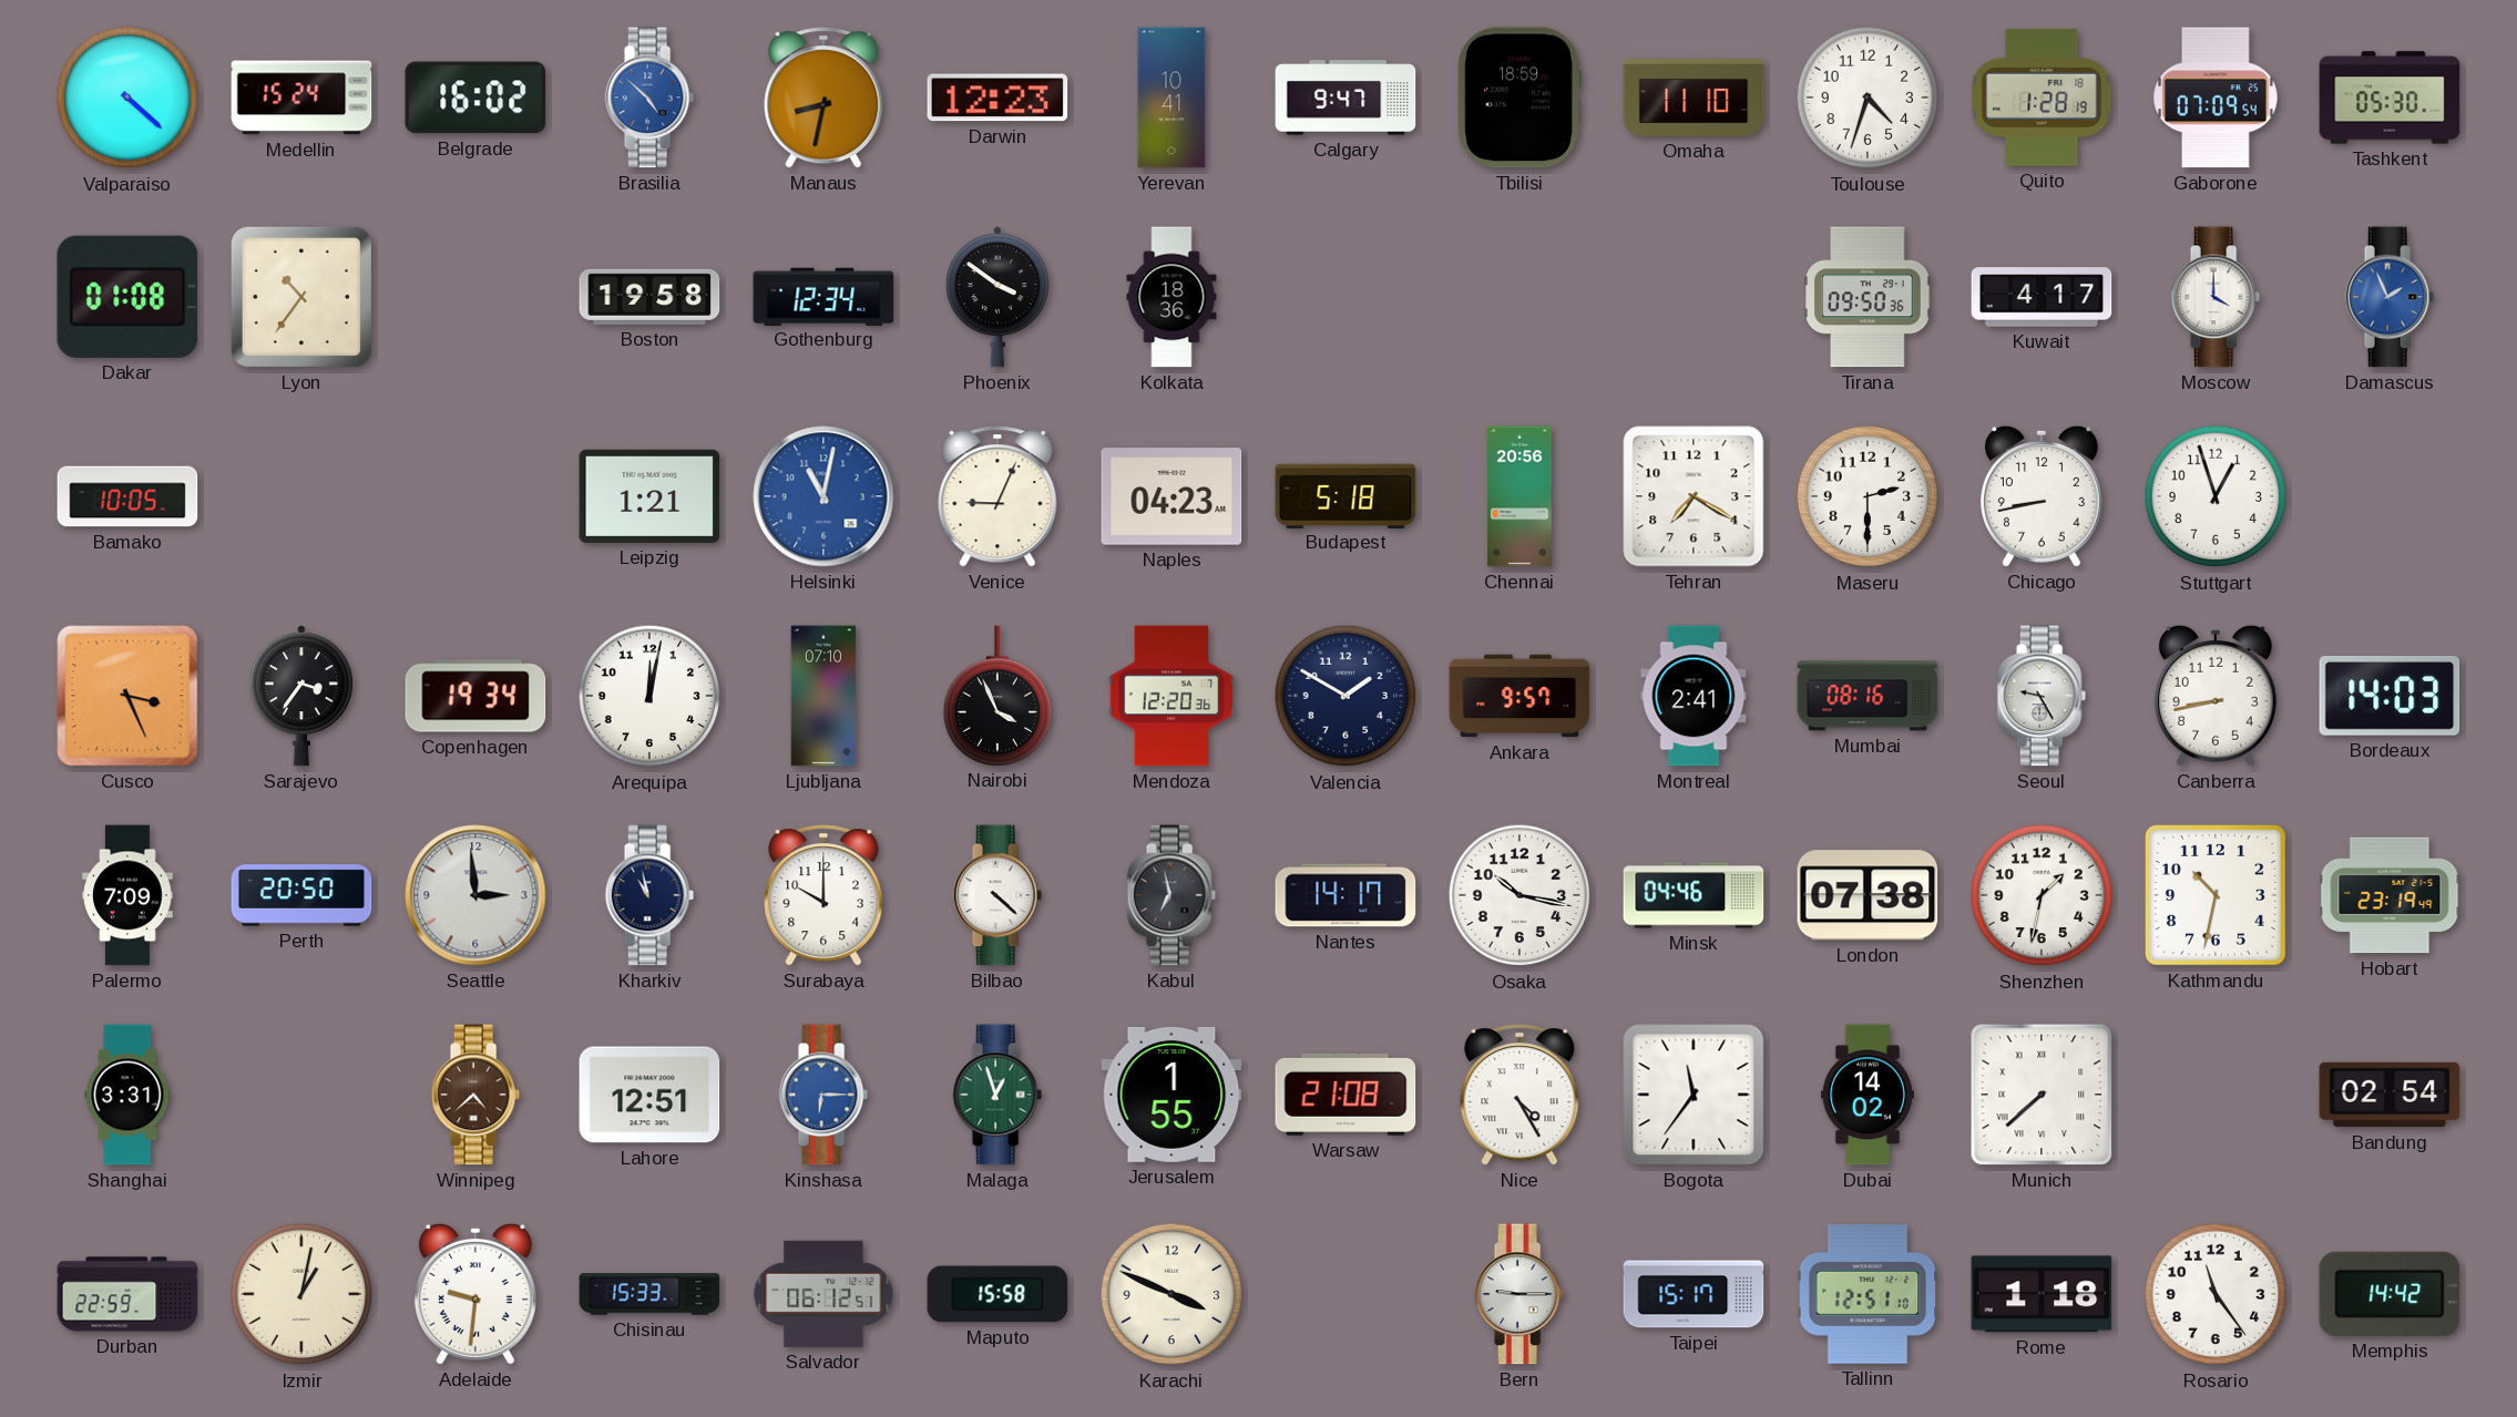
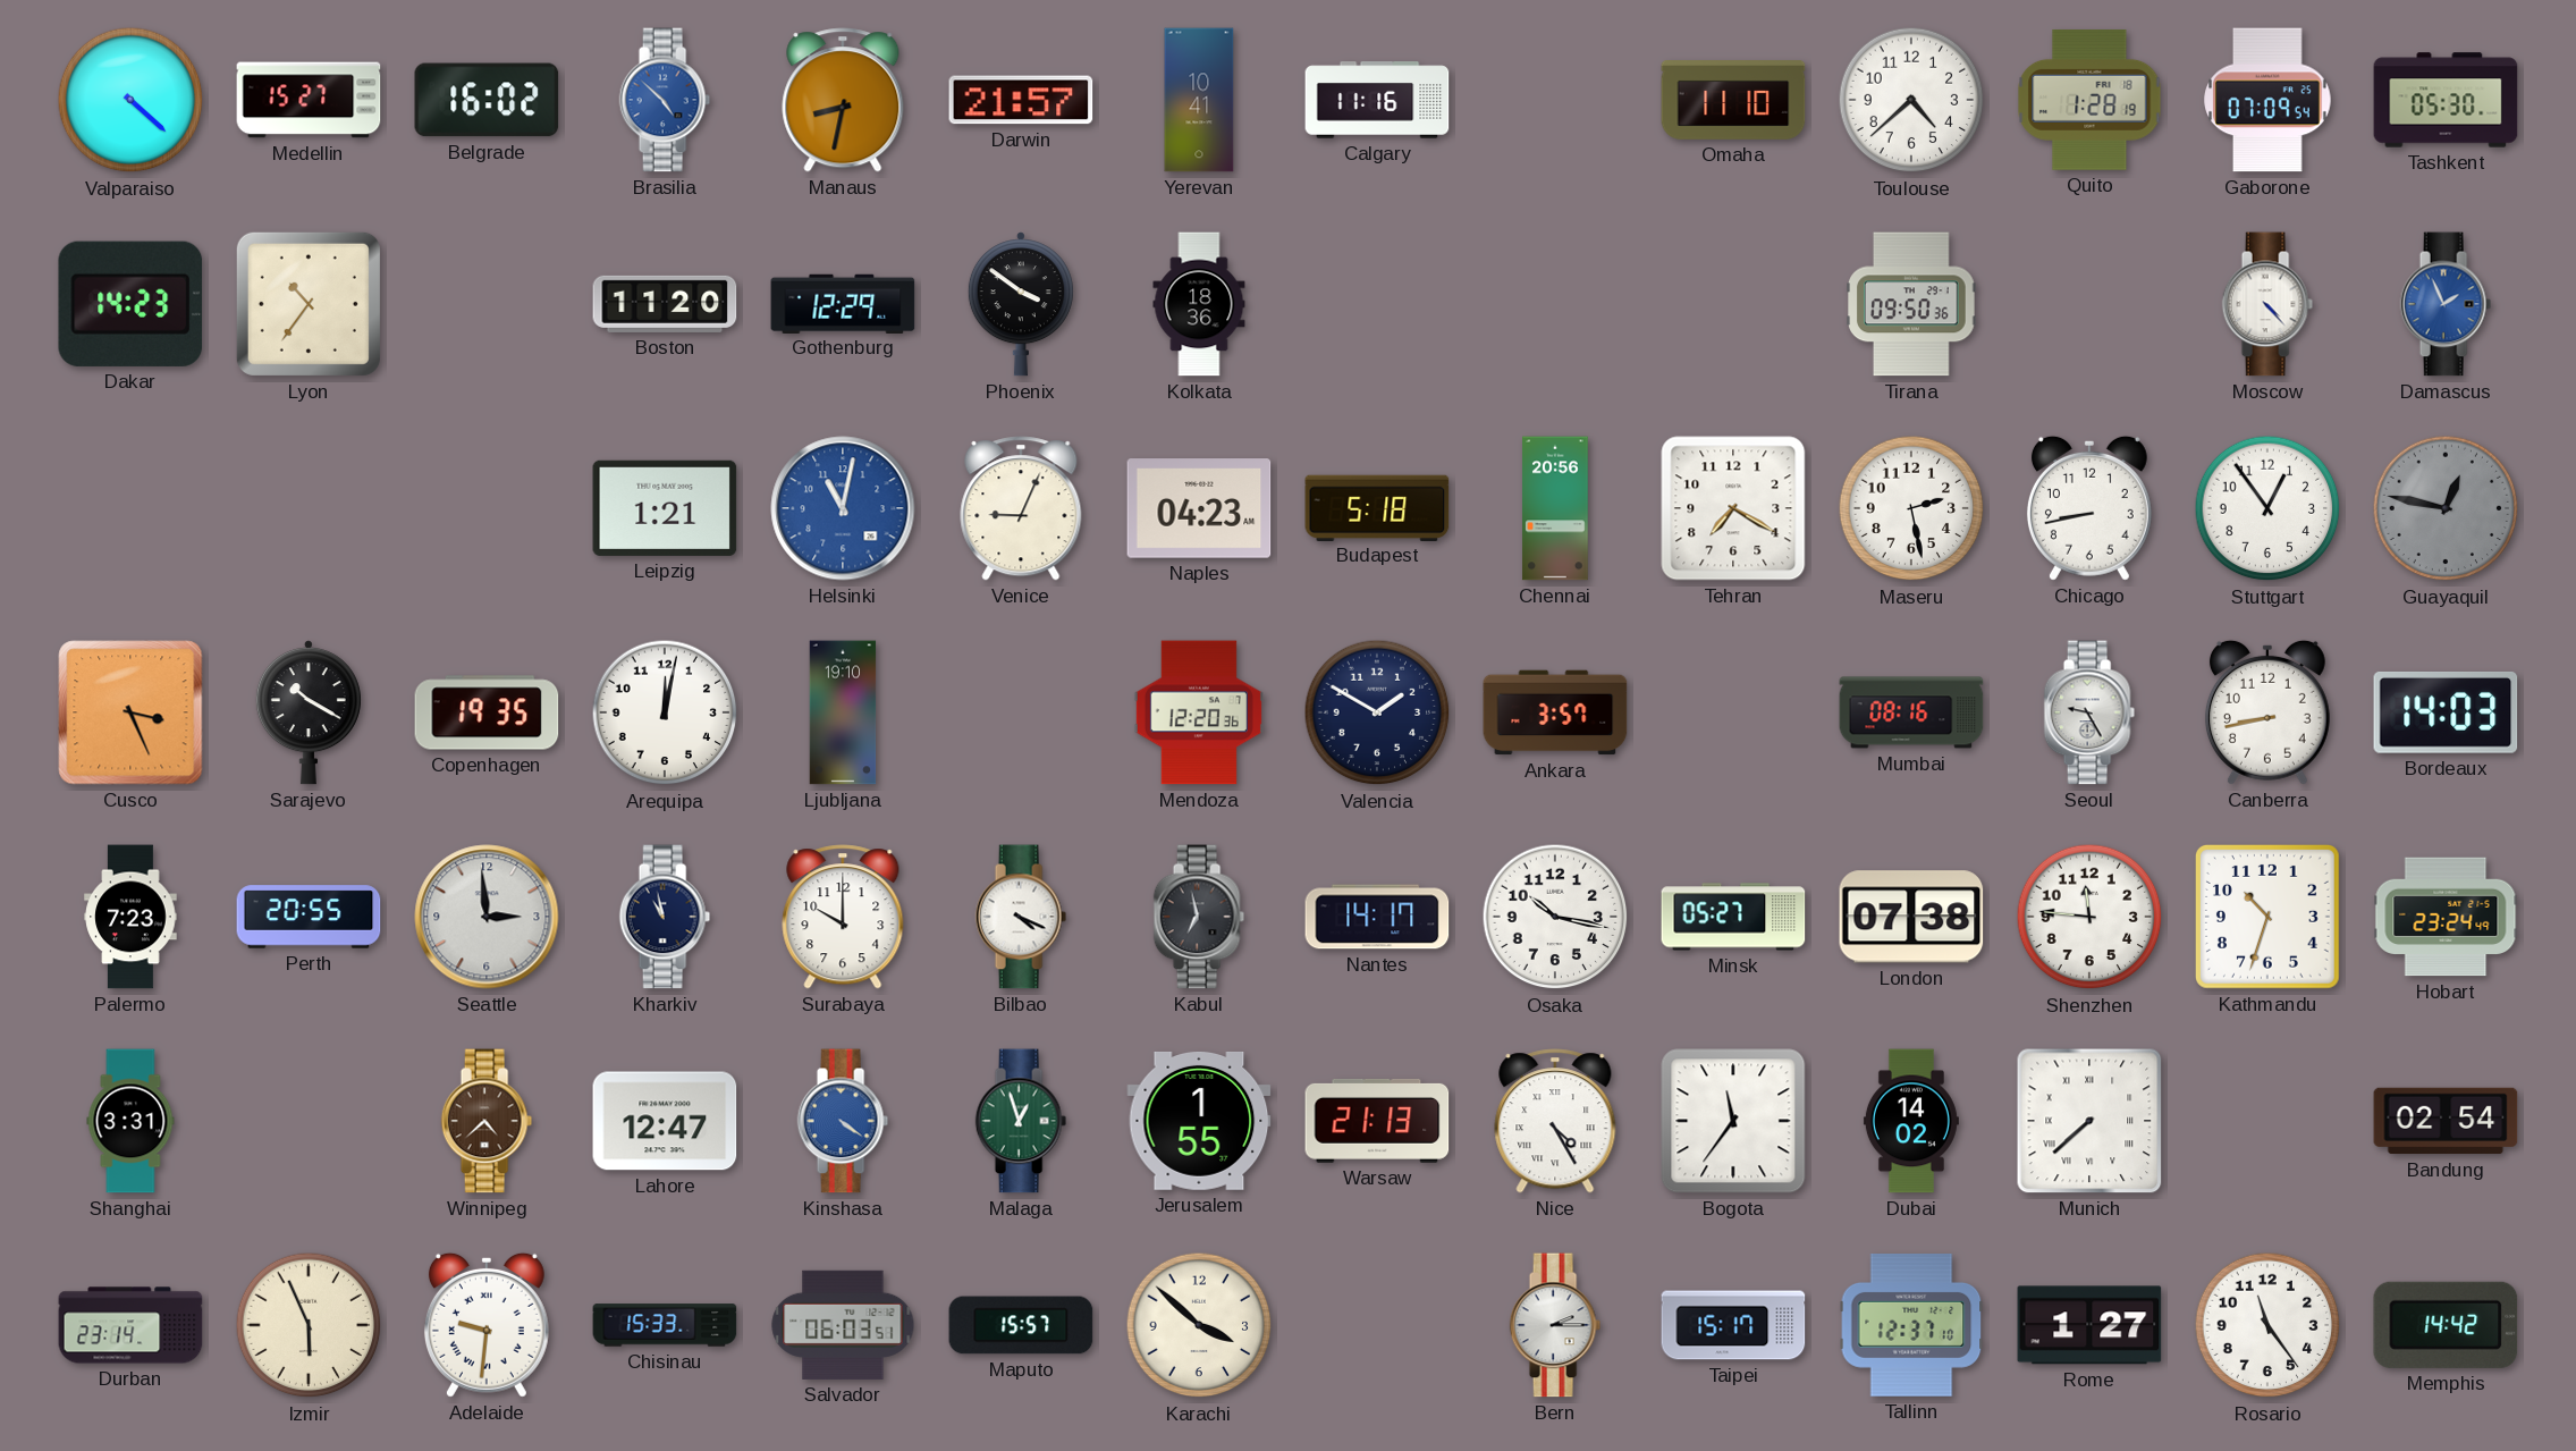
Medellin: 15:24 -> 15:27
Darwin: 12:23 -> 21:57
Calgary: 9:47 -> 11:16
Tbilisi: 18:59 -> none
Toulouse: 4:33 -> 4:38
Dakar: 01:08 -> 14:23
Boston: 19:58 -> 11:20
Gothenburg: 12:34 -> 12:29
Kuwait: 4:17 -> none
Moscow: 4:00 -> 4:23
Bamako: 10:05 -> none
Maseru: 2:30 -> 2:28
Stuttgart: 12:57 -> 12:54
Guayaquil: none -> 12:47
Sarajevo: 3:36 -> 10:20
Copenhagen: 19:34 -> 19:35
Ljubljana: 07:10 -> 19:10
Nairobi: 3:56 -> none
Ankara: 9:57 -> 3:57
Montreal: 2:41 -> none
Palermo: 7:09 -> 7:23
Perth: 20:50 -> 20:55
Bilbao: 4:22 -> 4:19
Minsk: 04:46 -> 05:27
Shenzhen: 1:32 -> 11:46
Kathmandu: 10:32 -> 10:33
Hobart: 23:19 -> 23:24
Lahore: 12:51 -> 12:47
Kinshasa: 6:15 -> 4:21
Warsaw: 21:08 -> 21:13
Durban: 22:59 -> 23:14
Izmir: 1:02 -> 5:56
Salvador: 06:12 -> 06:03
Maputo: 15:58 -> 15:57
Karachi: 3:49 -> 3:52
Bern: 9:15 -> 2:15
Tallinn: 12:51 -> 12:37
Rome: 1:18 -> 1:27
